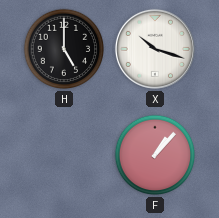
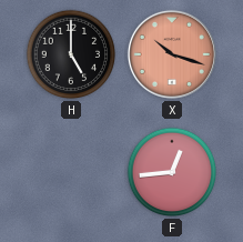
X dial: white -> salmon
F: 1:07 -> 12:44
